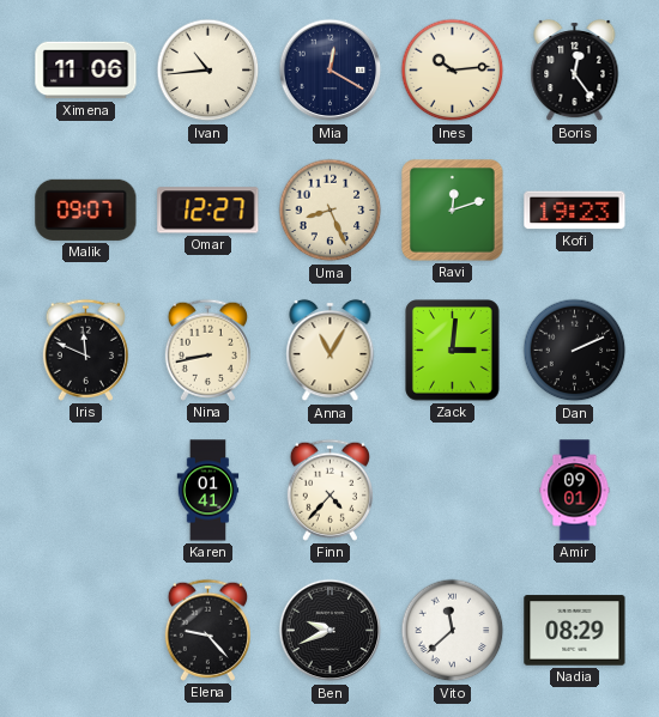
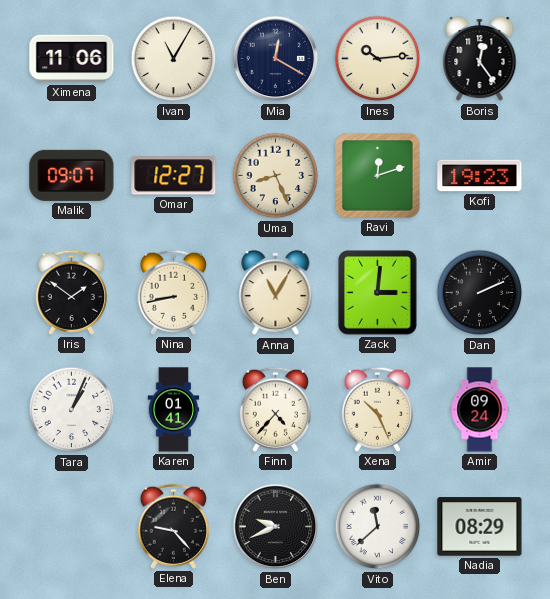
Ivan: 10:44 -> 11:05
Iris: 11:49 -> 1:51
Tara: none -> 1:04
Xena: none -> 10:26
Amir: 09:01 -> 09:24
